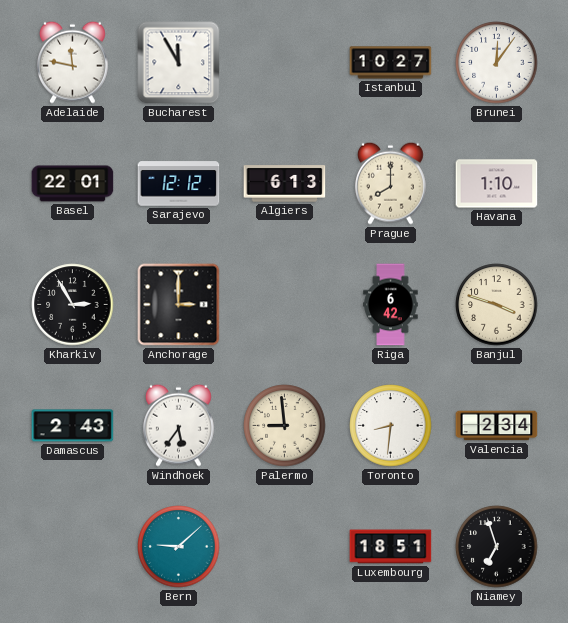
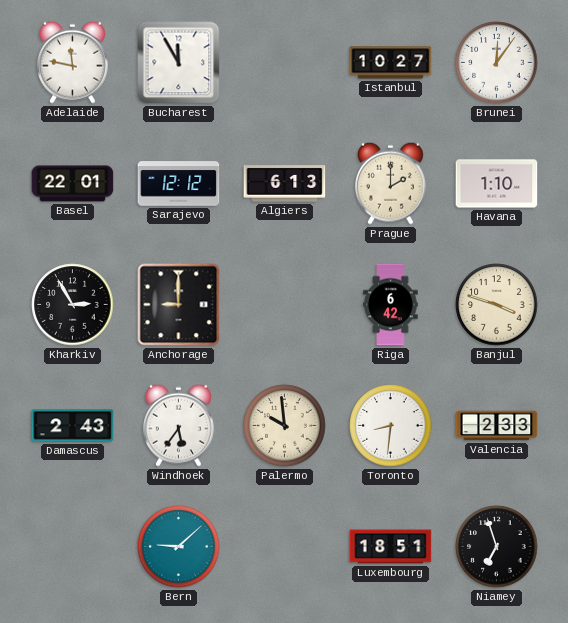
Prague: 8:00 -> 2:00
Anchorage: 3:00 -> 9:00
Palermo: 8:59 -> 9:59
Valencia: 2:34 -> 2:33
